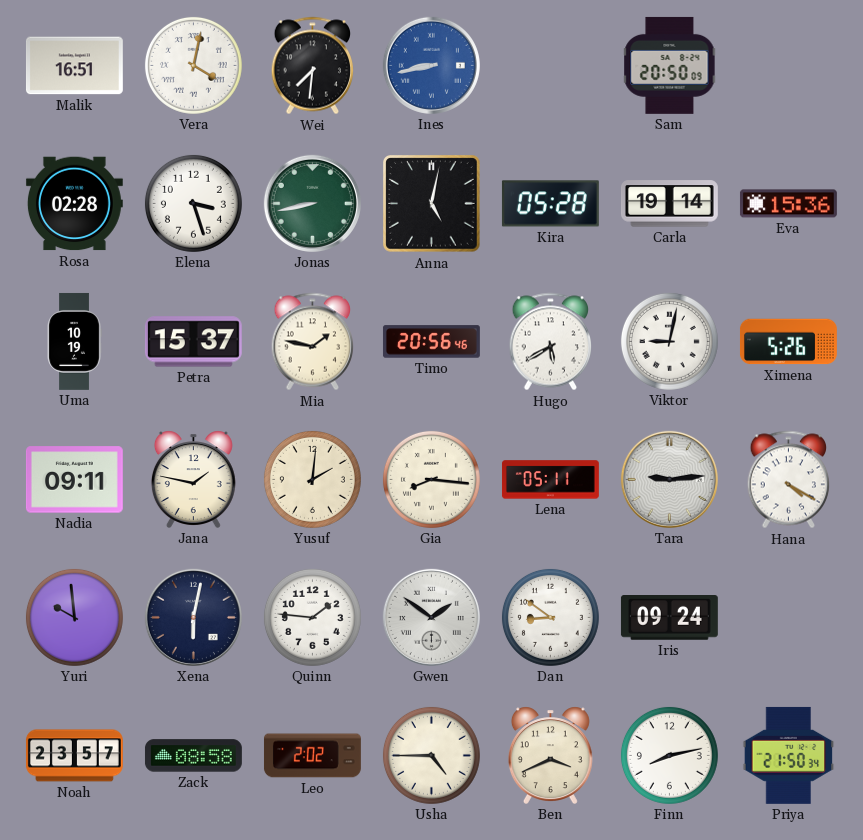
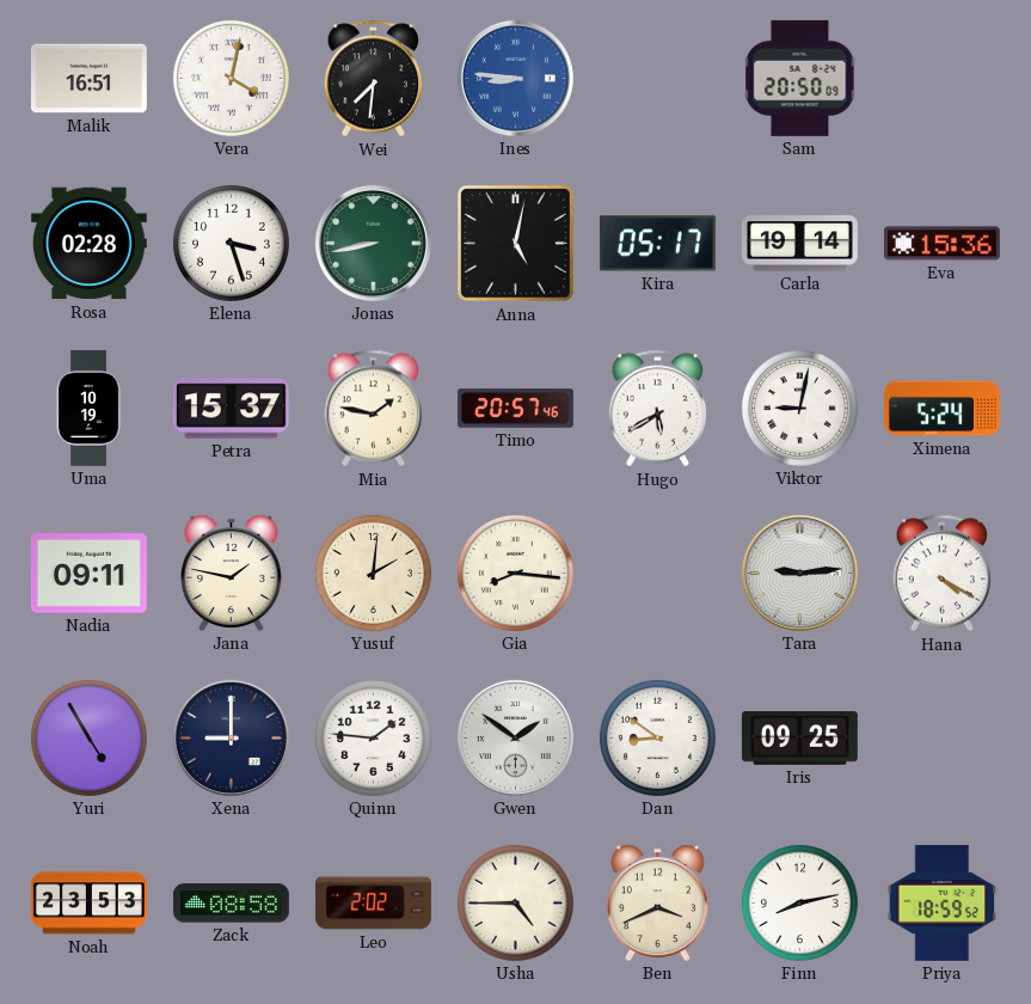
Ines: 8:43 -> 8:46
Kira: 05:28 -> 05:17
Timo: 20:56 -> 20:57
Ximena: 5:26 -> 5:24
Lena: 05:11 -> none
Yuri: 9:59 -> 4:55
Xena: 6:02 -> 9:00
Iris: 09:24 -> 09:25
Noah: 23:57 -> 23:53
Priya: 21:50 -> 18:59
